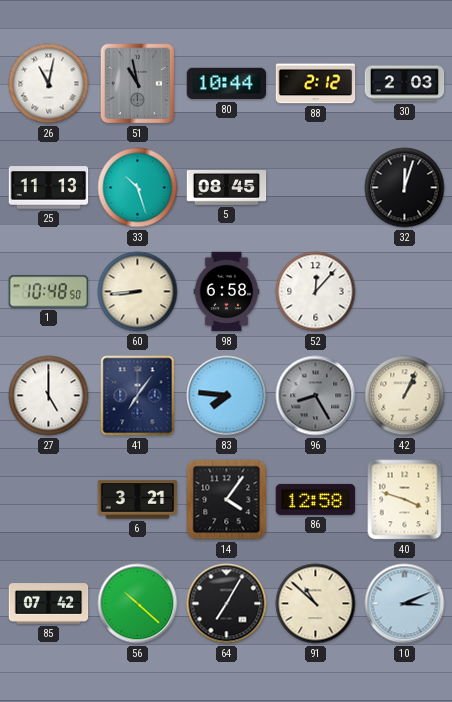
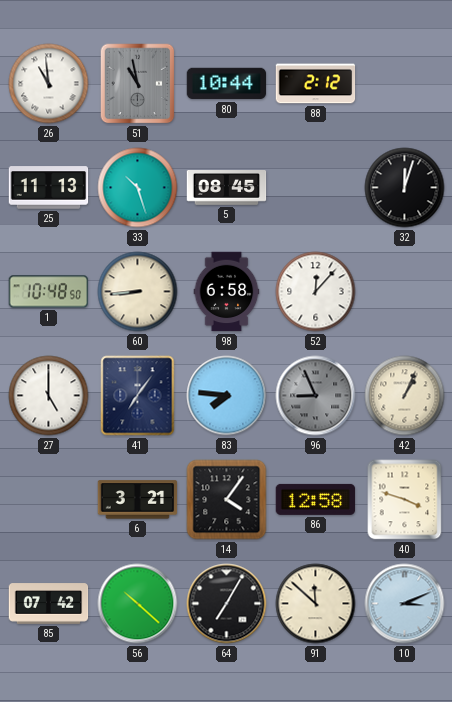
26: 11:02 -> 10:59
30: 2:03 -> none
96: 8:25 -> 8:56
91: 10:52 -> 11:52
